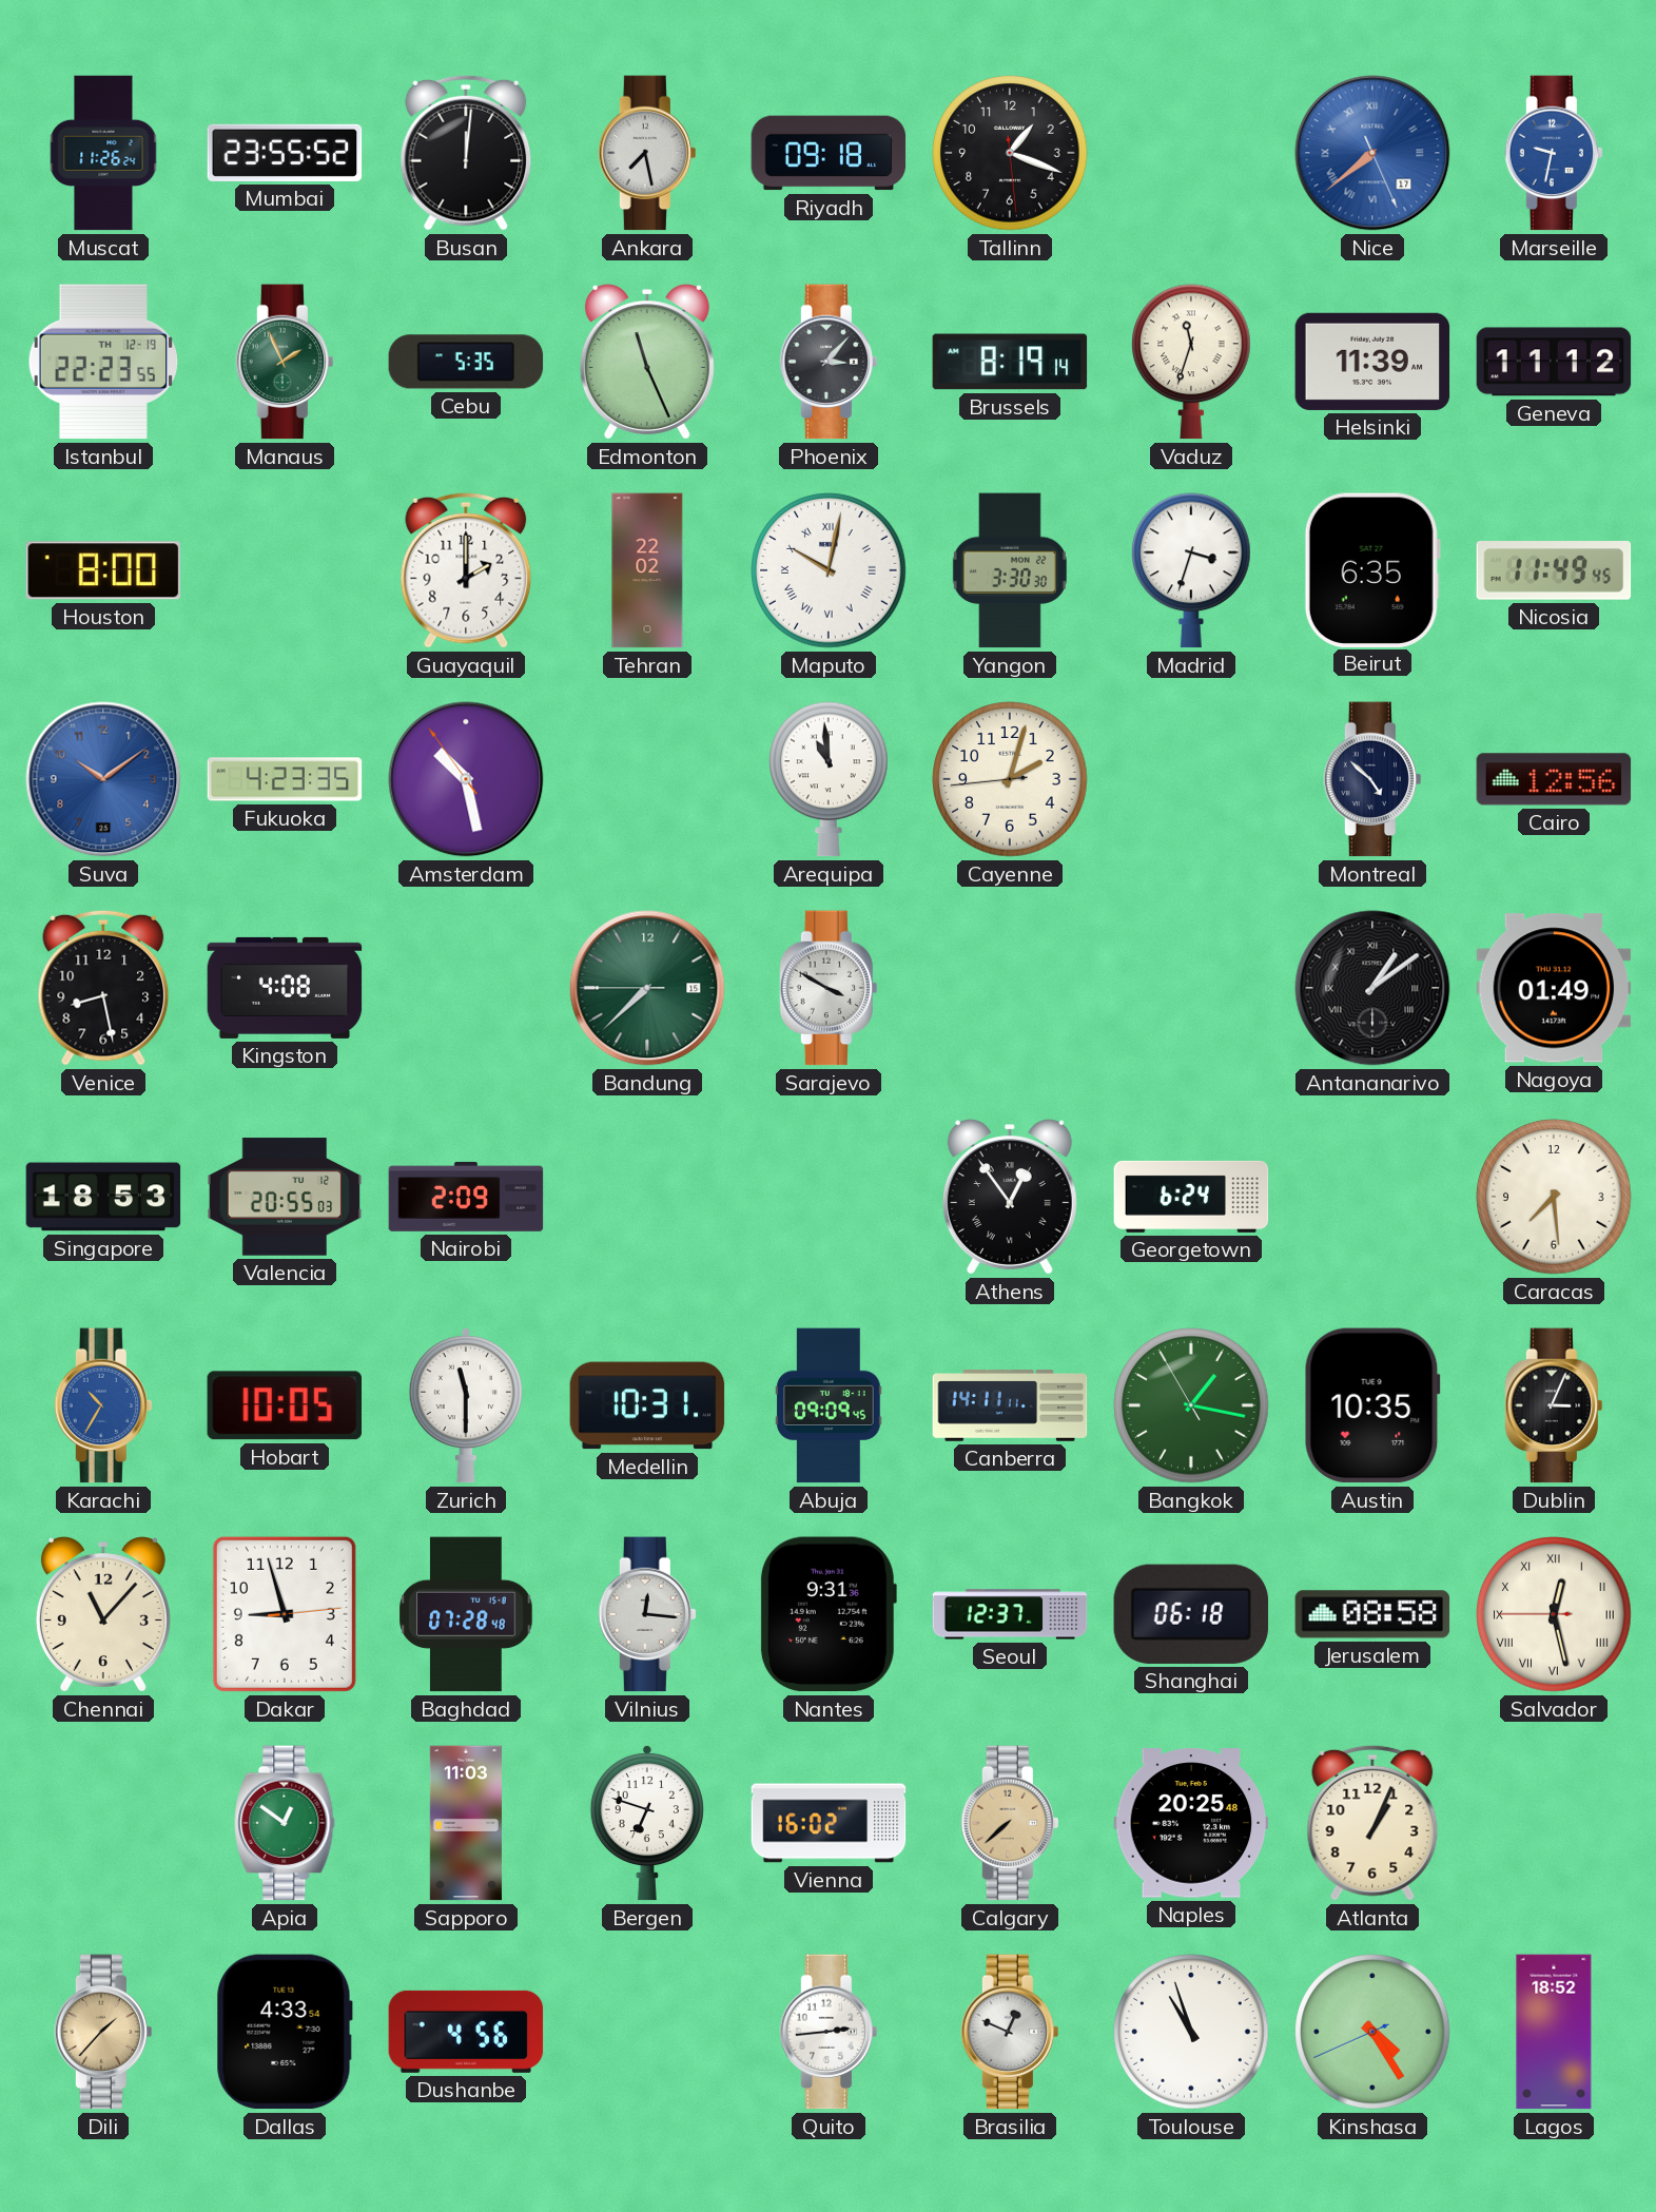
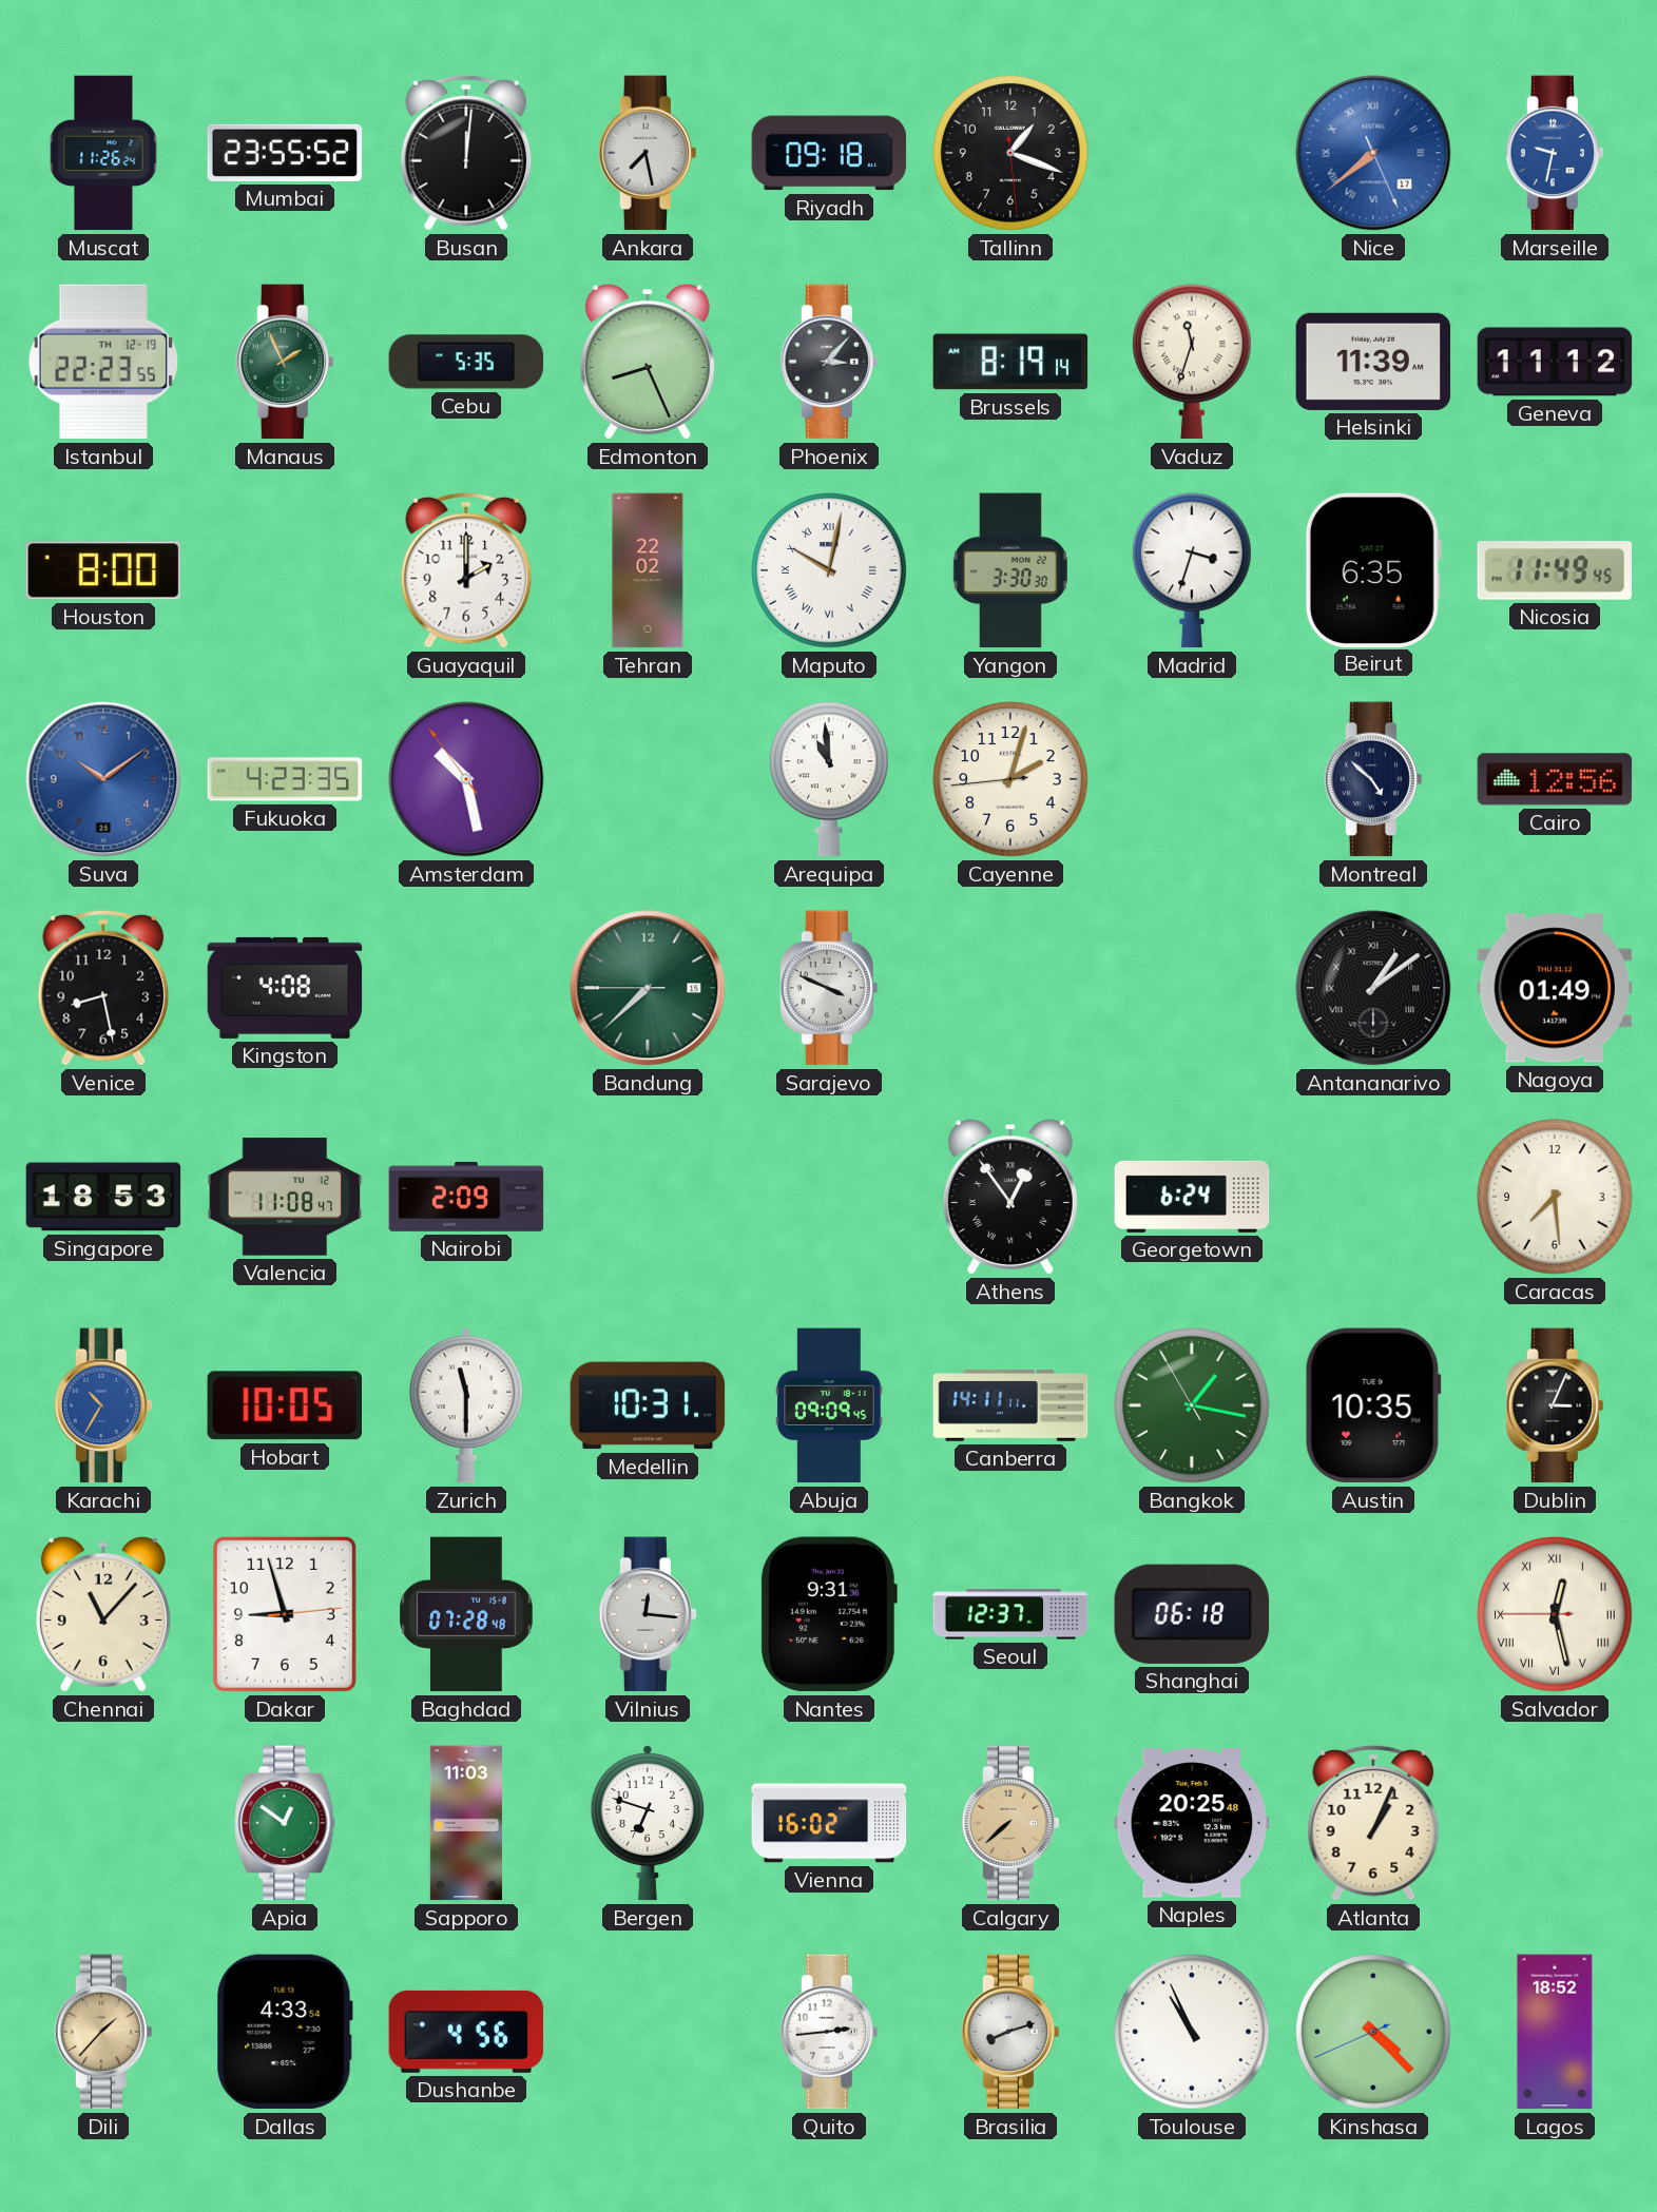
Edmonton: 11:26 -> 8:26
Sarajevo: 3:50 -> 3:49
Valencia: 20:55 -> 11:08
Jerusalem: 08:58 -> none
Brasilia: 12:49 -> 8:12
Toulouse: 10:57 -> 10:56
Kinshasa: 4:24 -> 4:22
